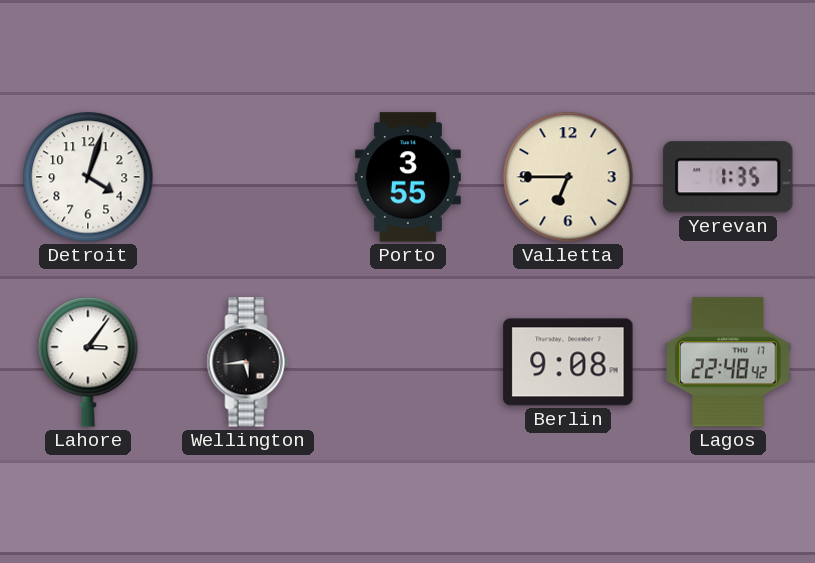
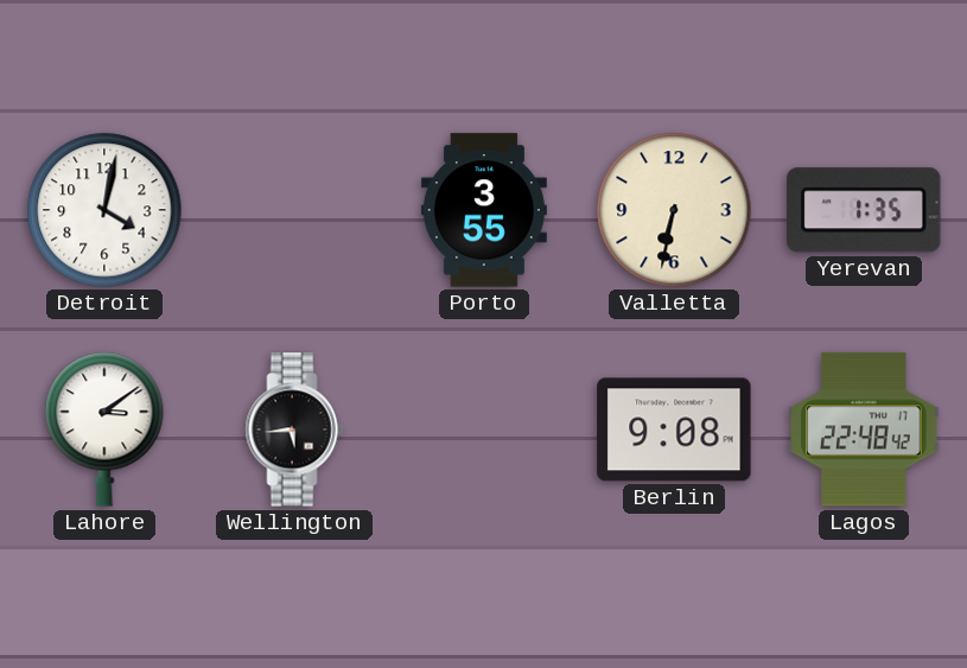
Detroit: 4:03 -> 4:02
Valletta: 6:45 -> 6:32
Lahore: 3:06 -> 3:09
